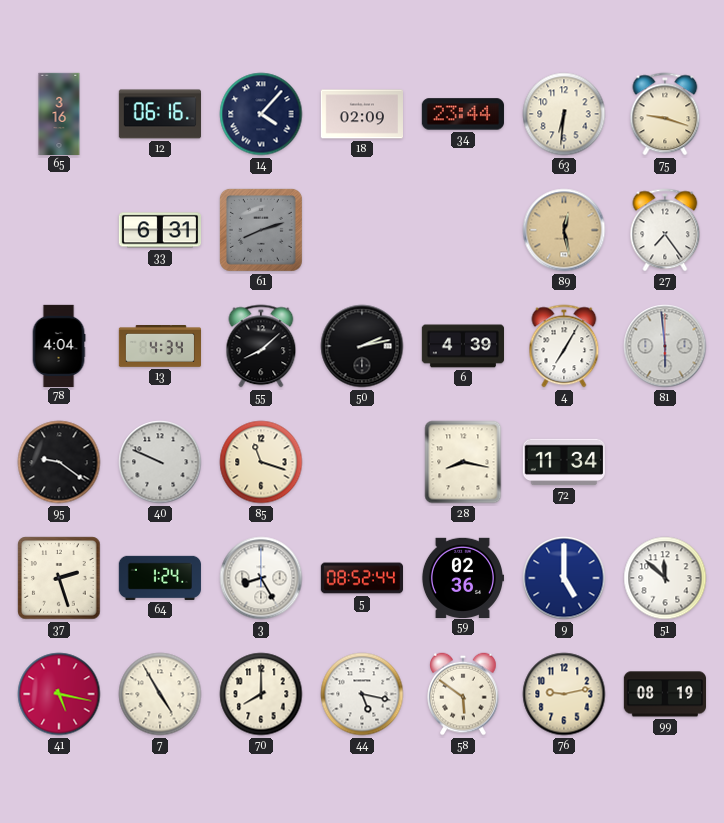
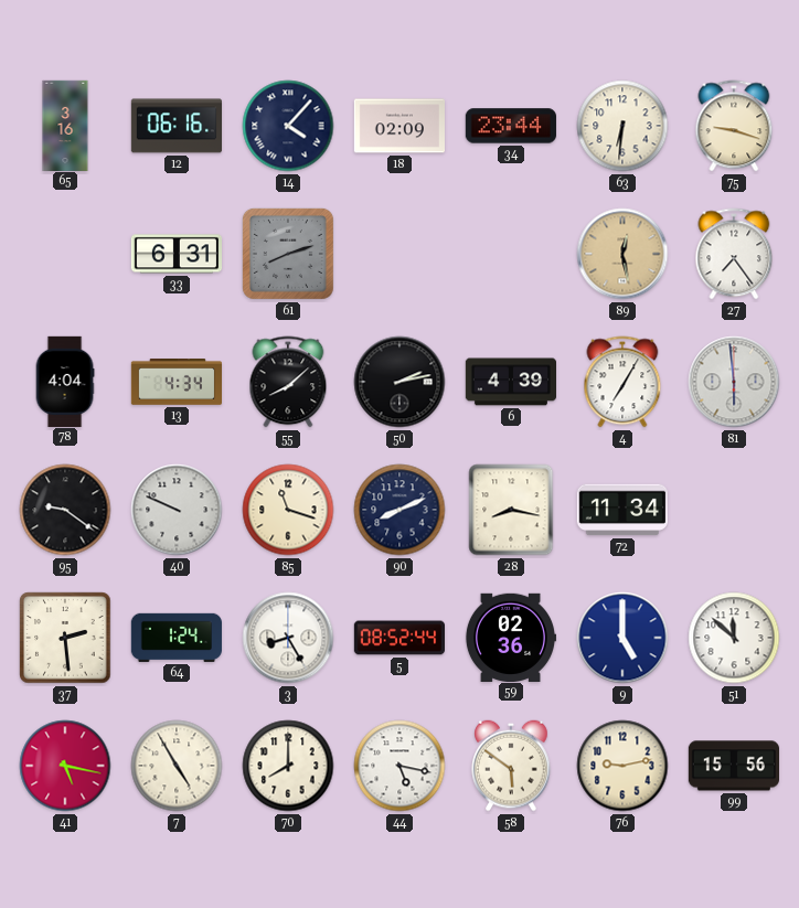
90: none -> 8:11
37: 2:27 -> 2:29
99: 08:19 -> 15:56
